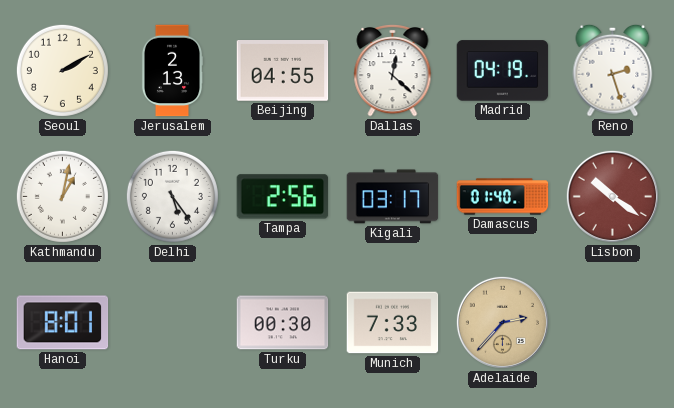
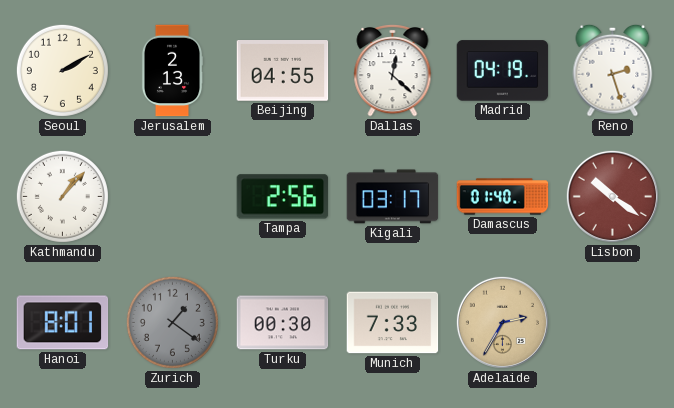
Kathmandu: 1:02 -> 1:07
Delhi: 5:24 -> none
Zurich: none -> 1:21
Adelaide: 2:37 -> 2:35
